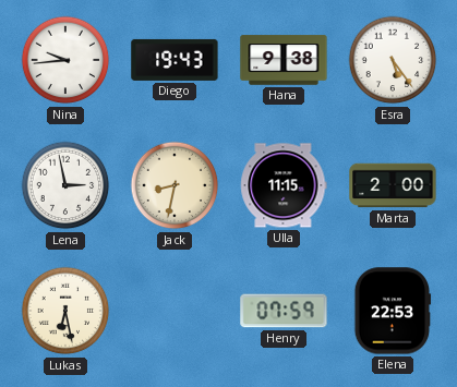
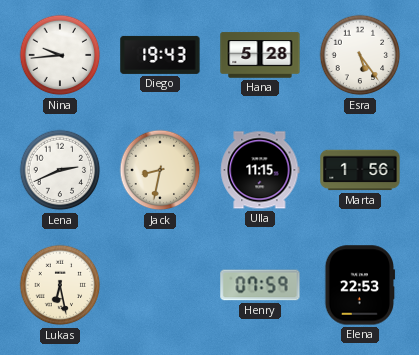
Hana: 9:38 -> 5:28
Lena: 2:58 -> 2:41
Marta: 2:00 -> 1:56
